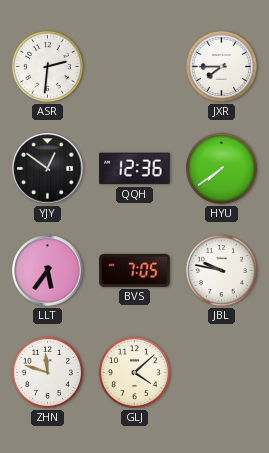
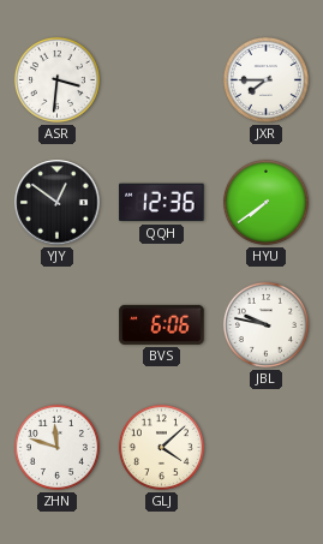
ASR: 2:31 -> 3:31
LLT: 5:36 -> none
BVS: 7:05 -> 6:06
